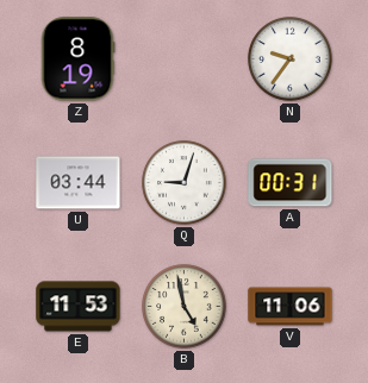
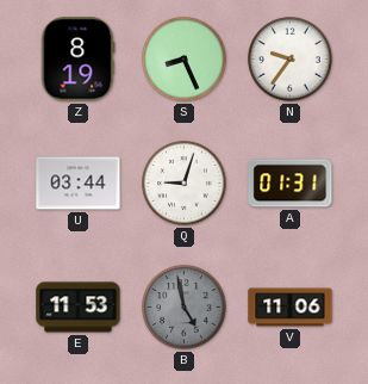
S: none -> 8:26
A: 00:31 -> 01:31
B dial: cream -> grey
